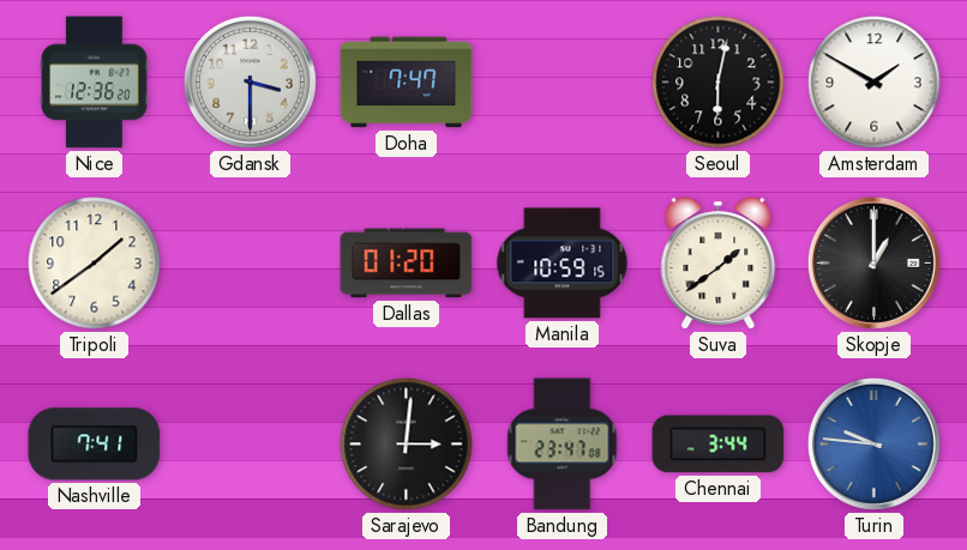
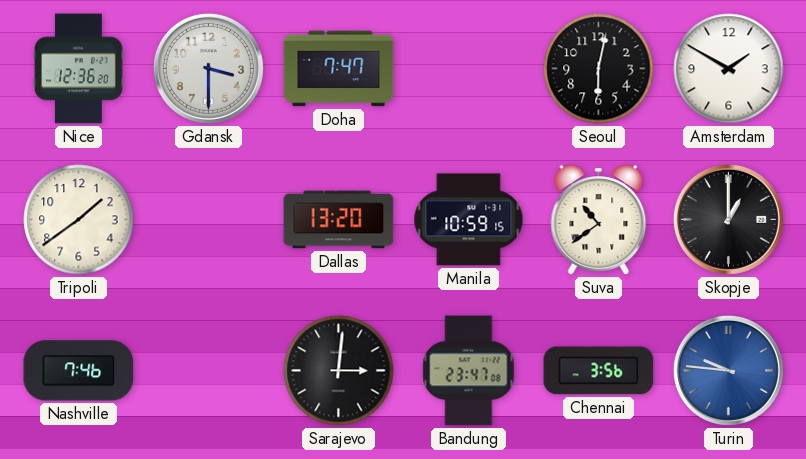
Dallas: 01:20 -> 13:20
Suva: 1:39 -> 10:39
Nashville: 7:41 -> 7:46
Chennai: 3:44 -> 3:56
